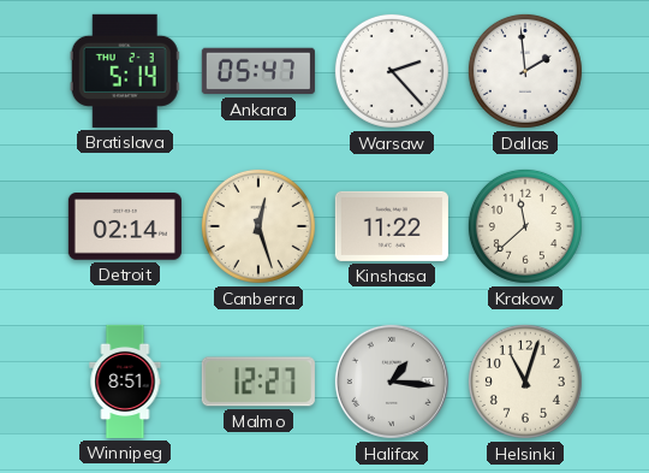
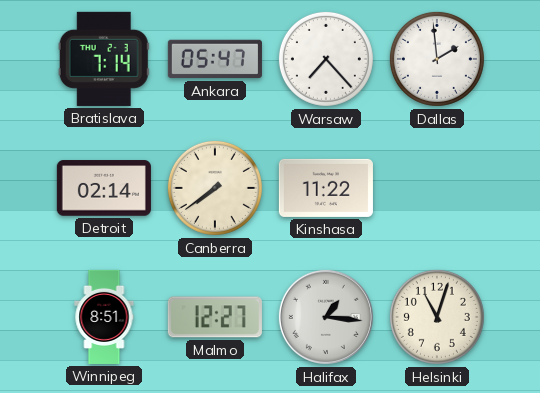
Bratislava: 5:14 -> 7:14
Warsaw: 2:23 -> 7:23
Canberra: 12:27 -> 7:39
Krakow: 11:38 -> none
